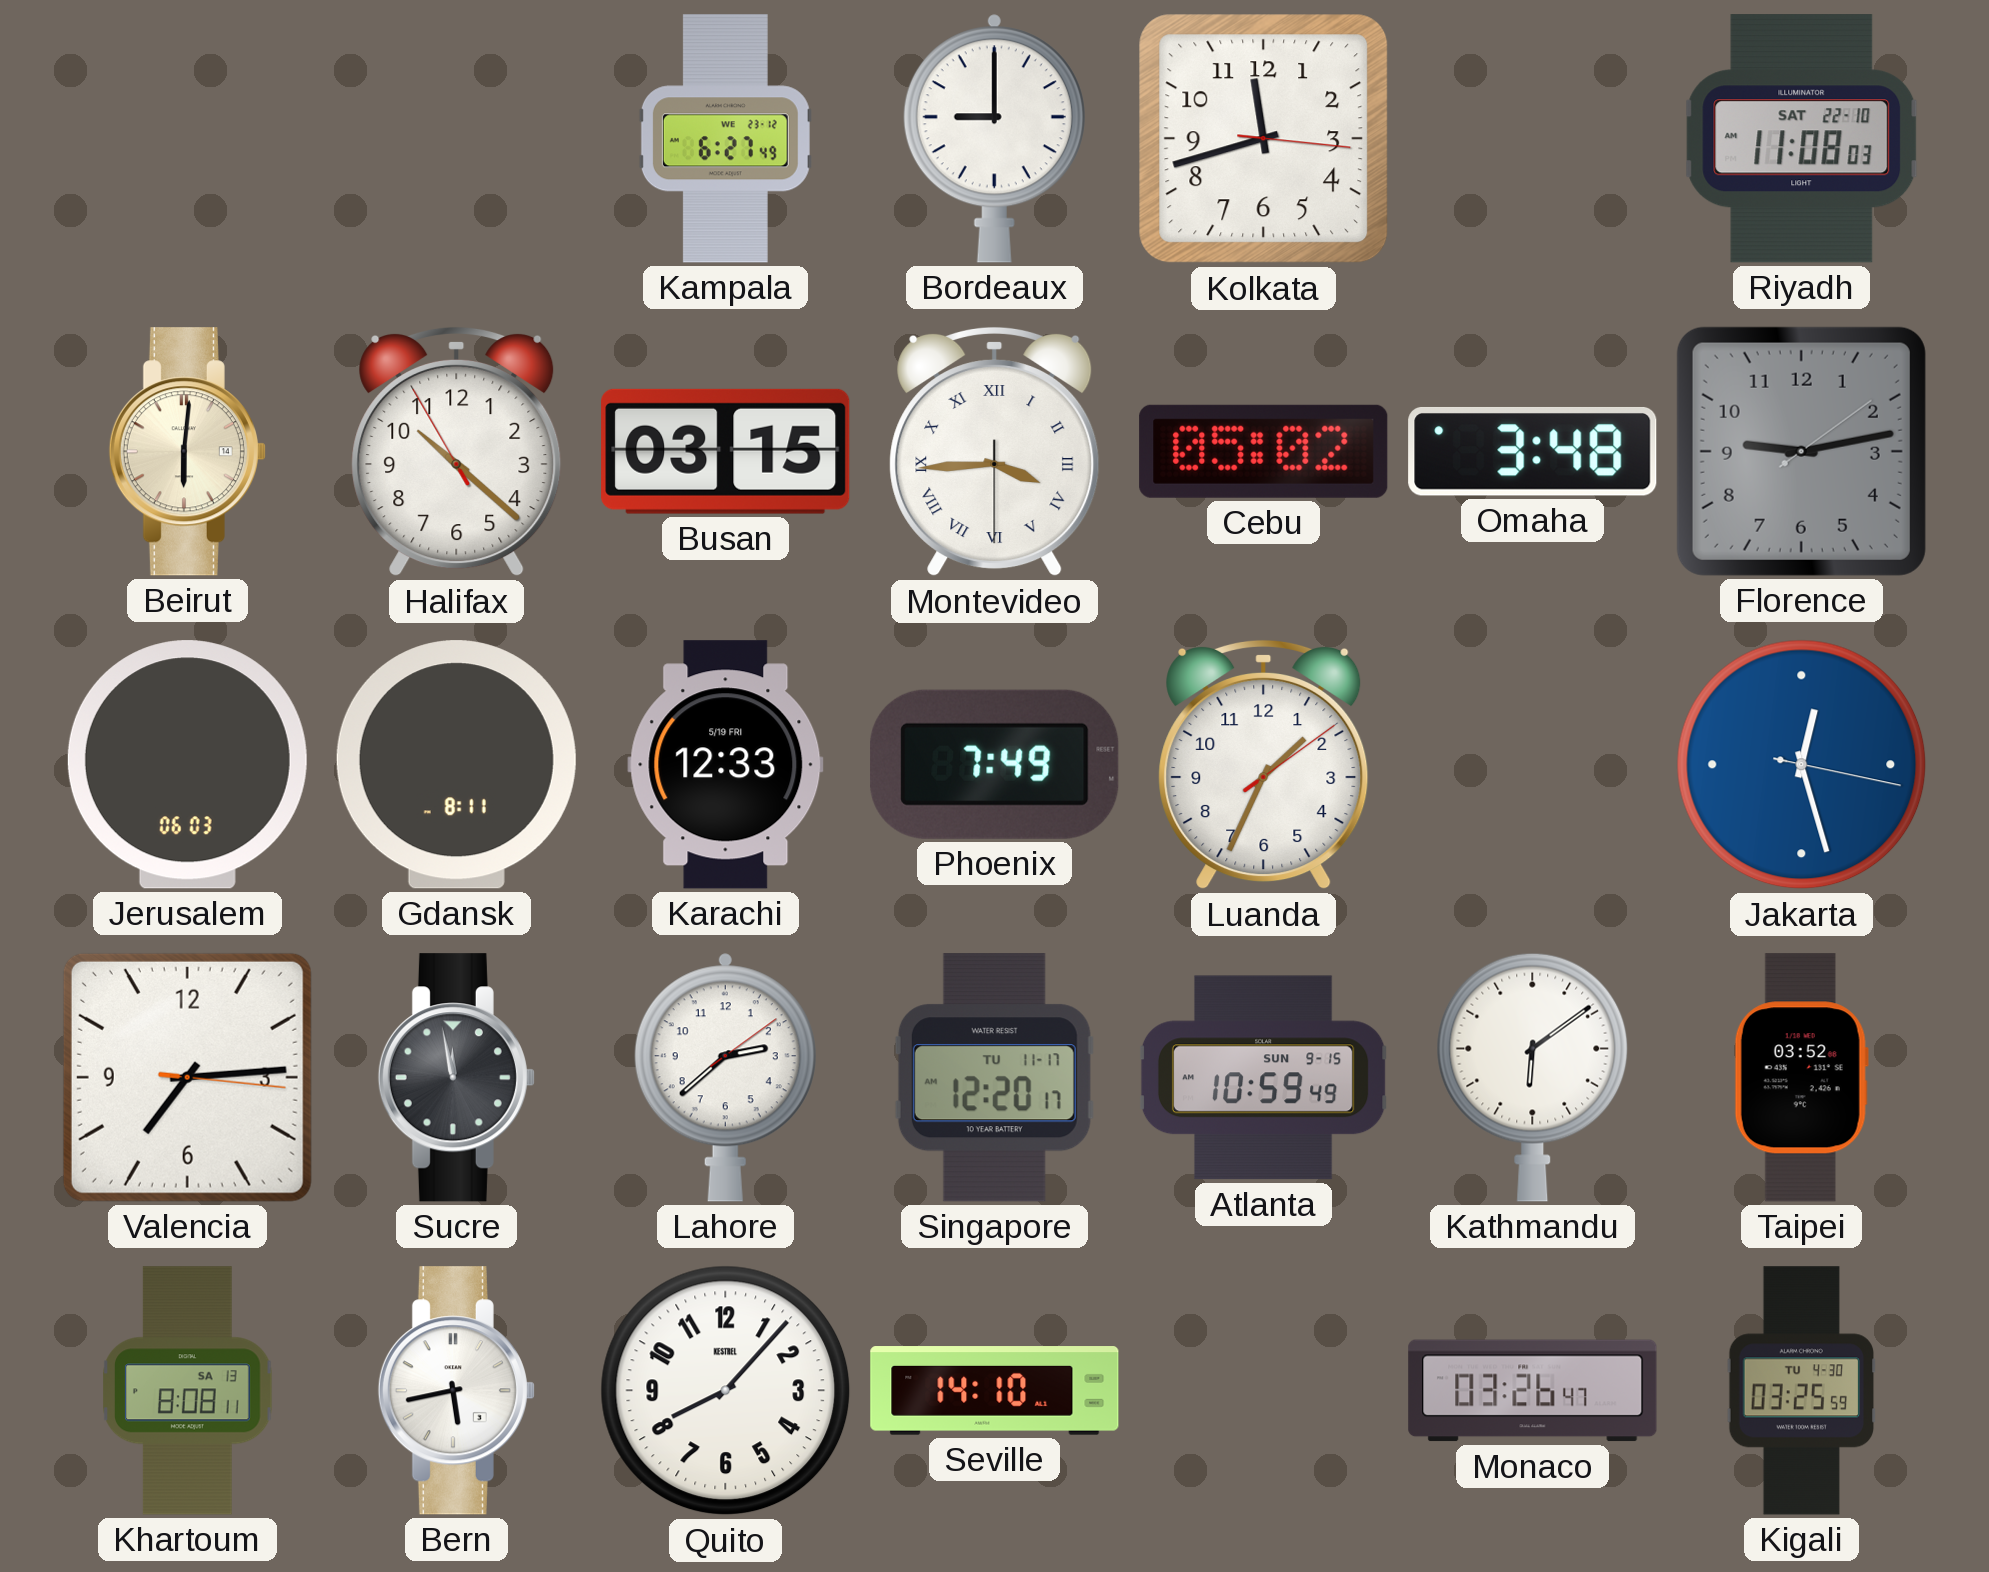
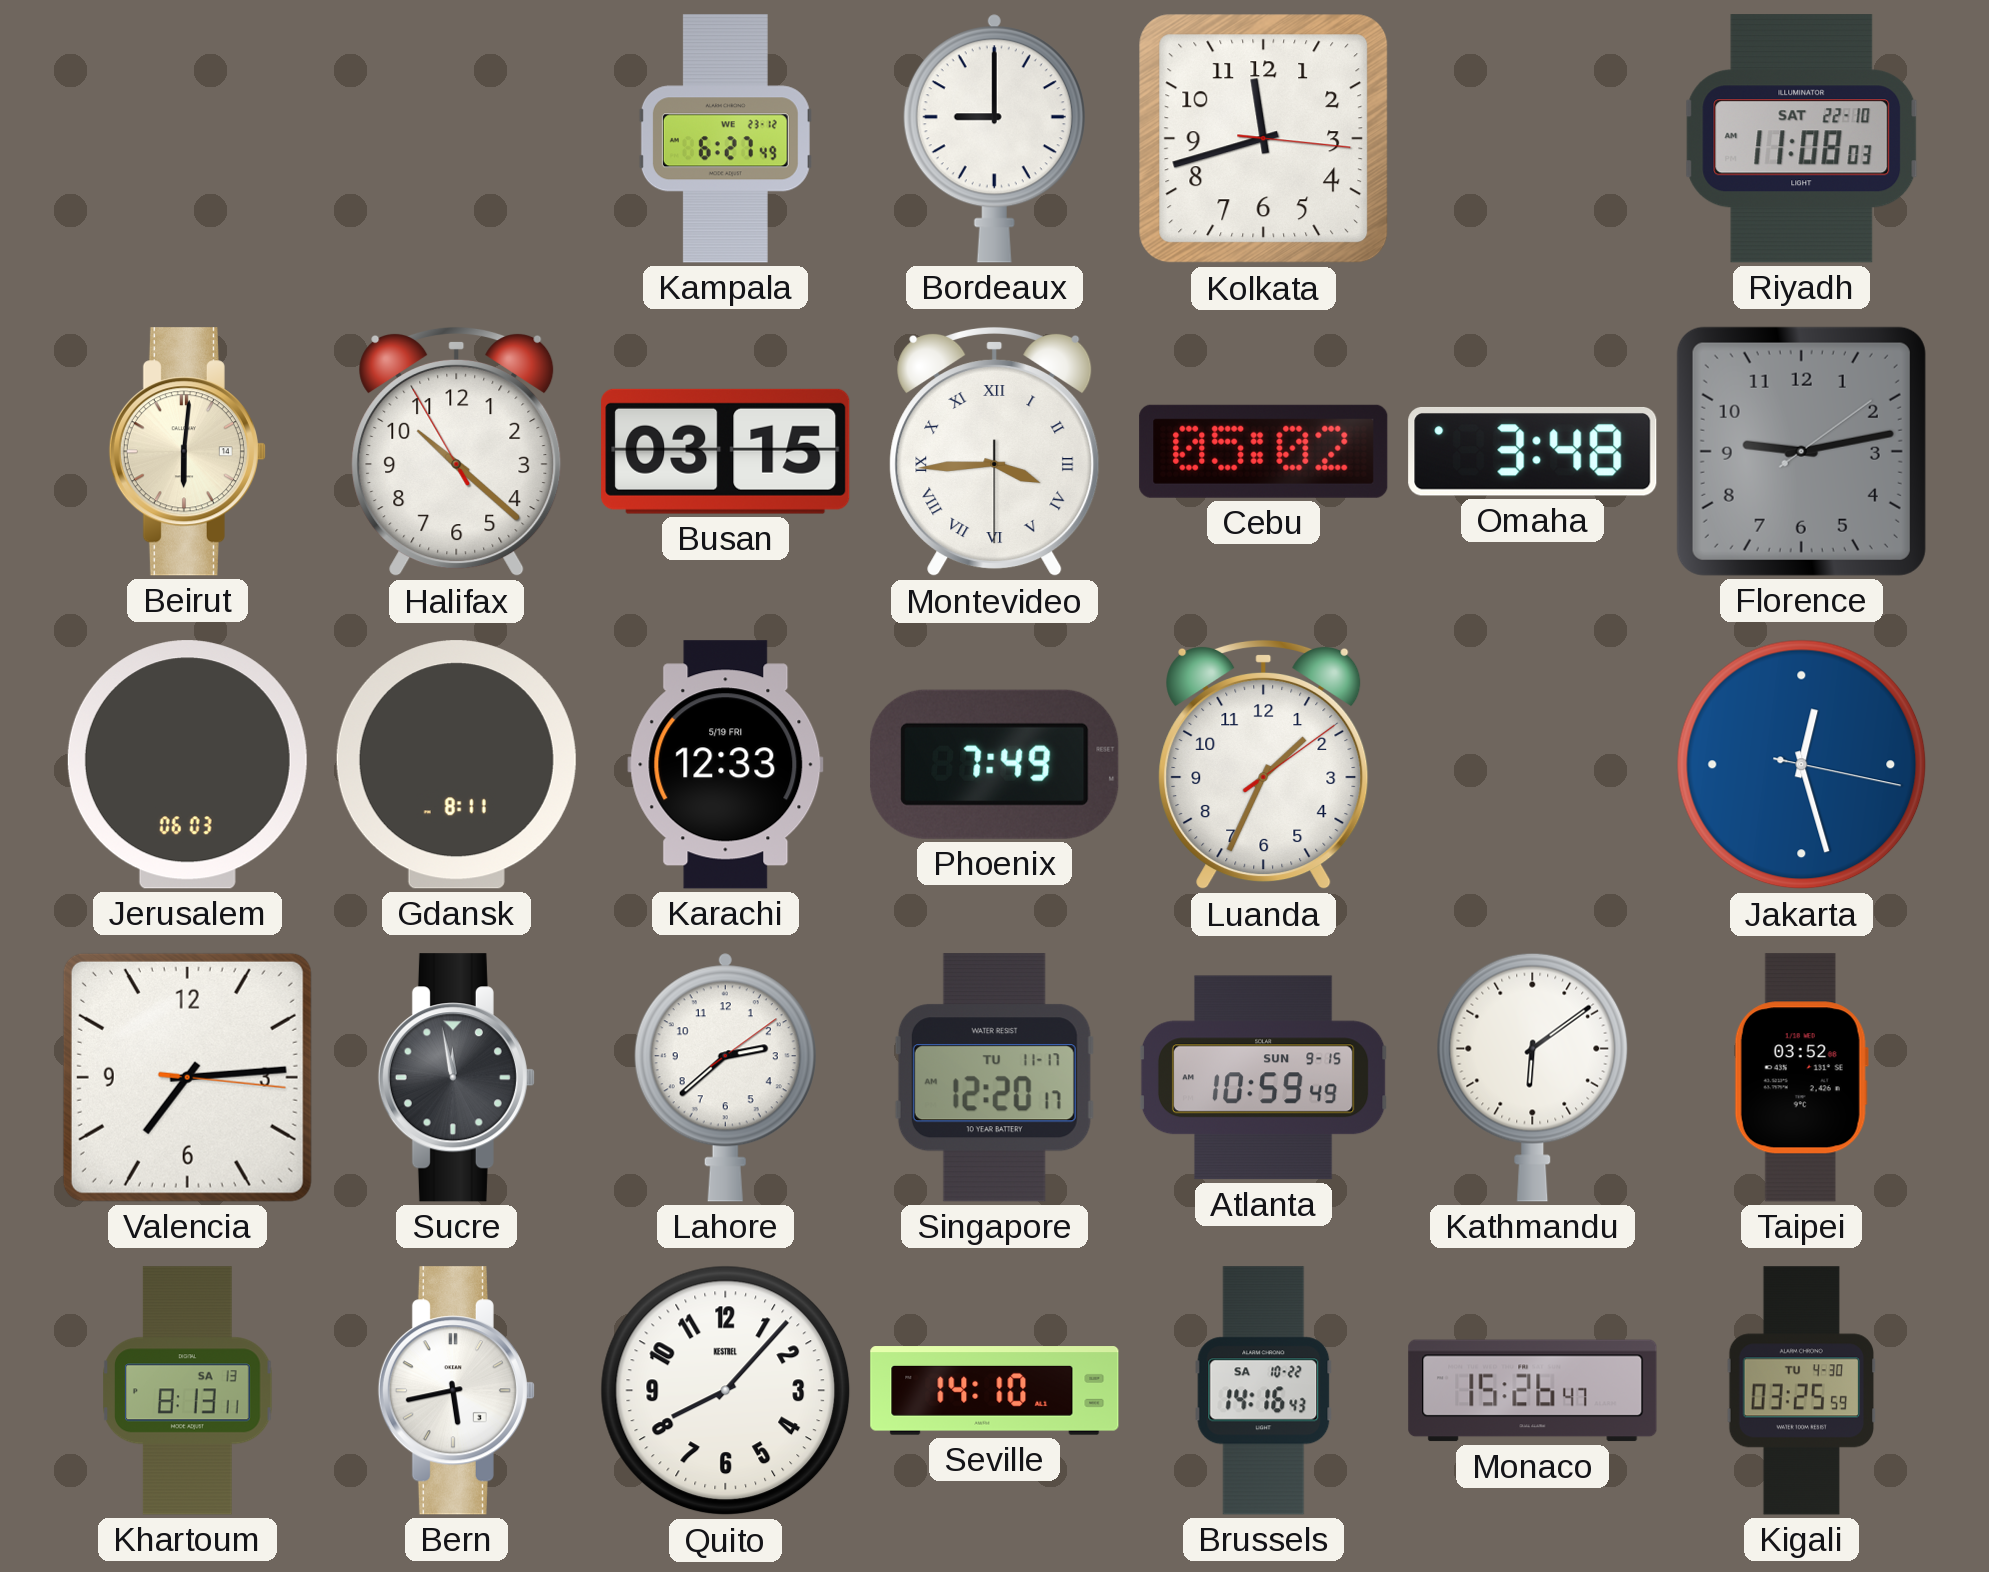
Khartoum: 8:08 -> 8:13
Brussels: none -> 14:16
Monaco: 03:26 -> 15:26
